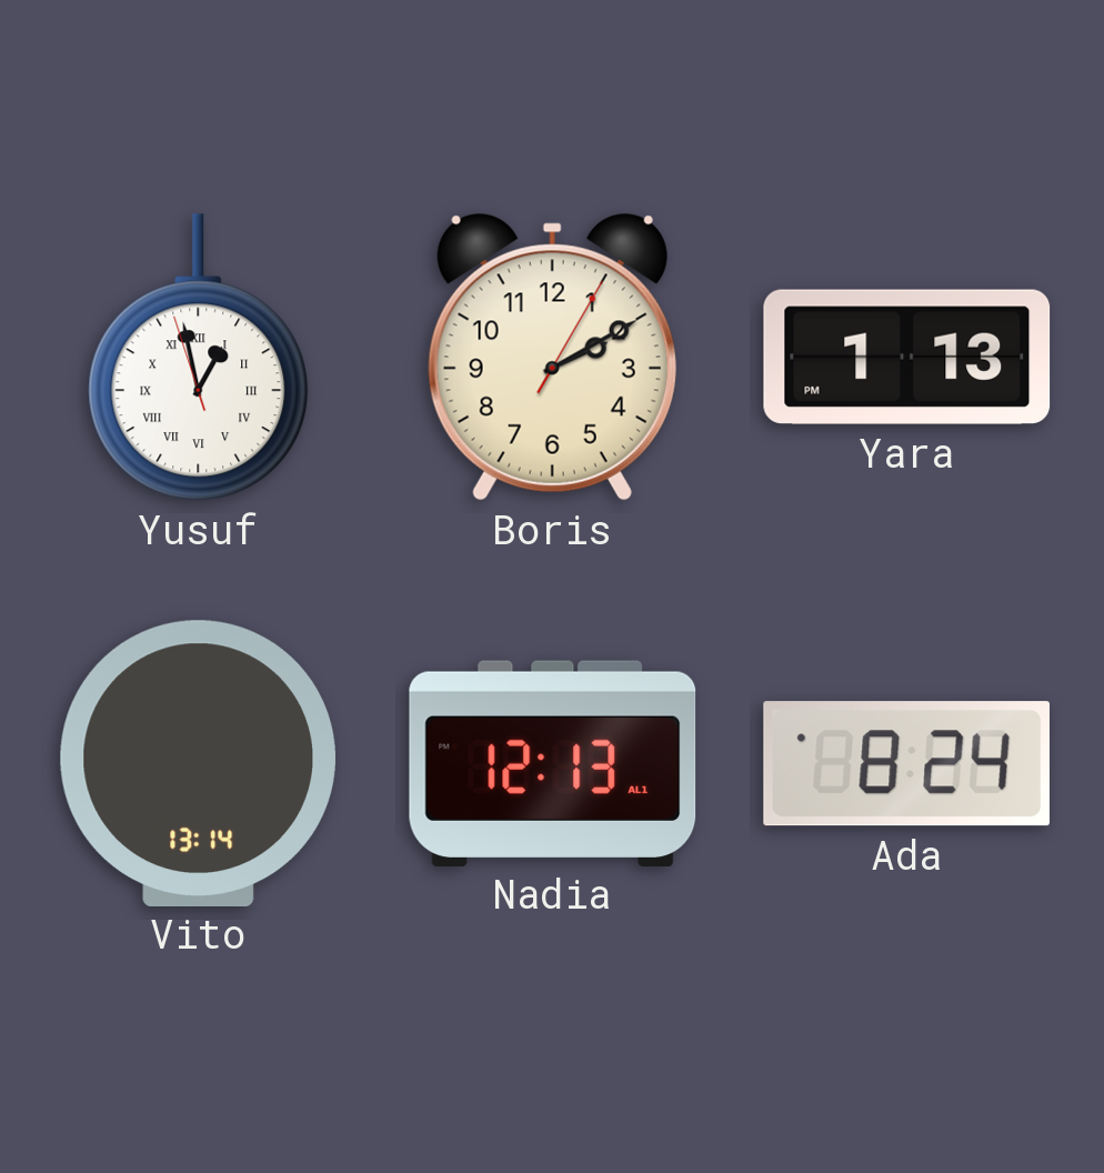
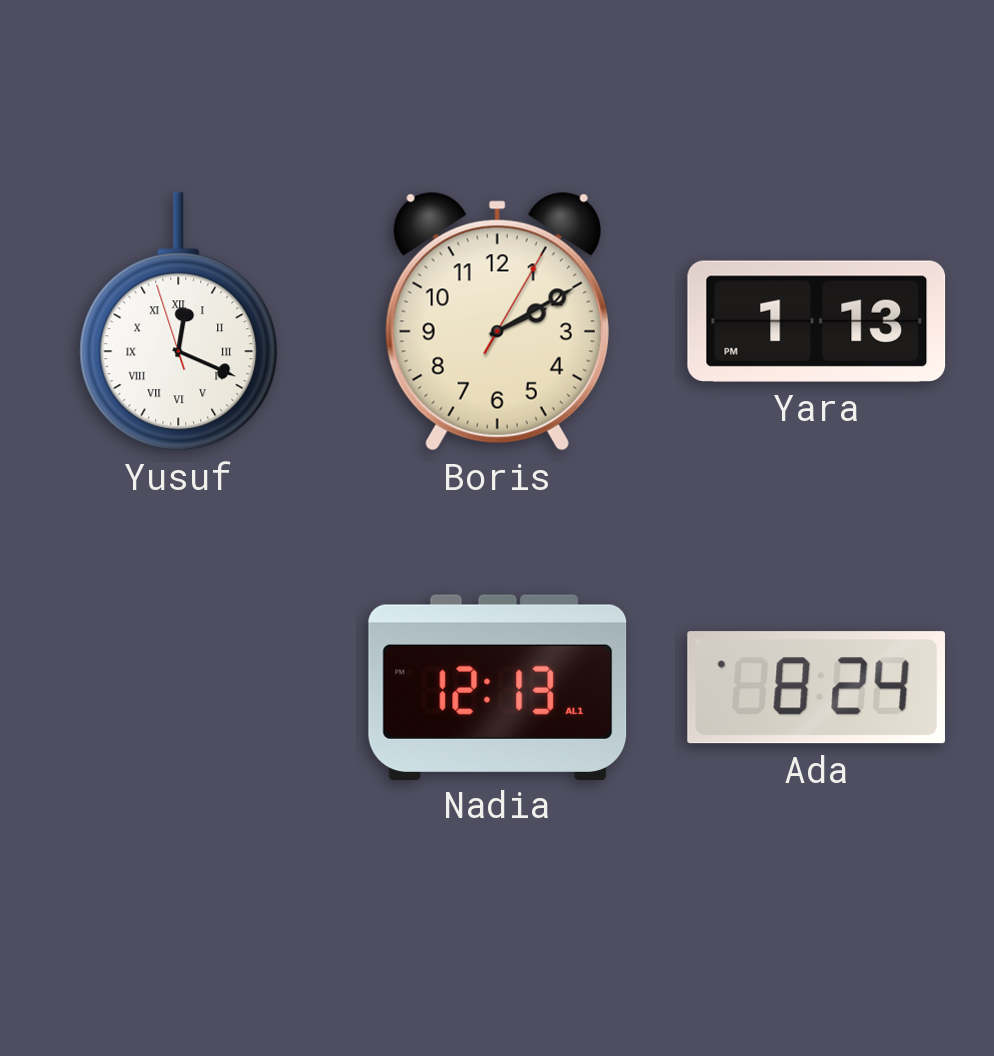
Yusuf: 12:57 -> 12:18
Vito: 13:14 -> none
